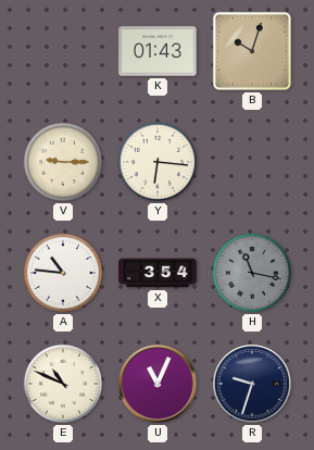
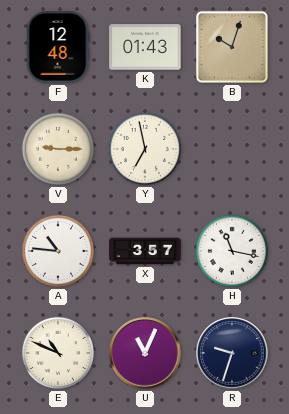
F: none -> 12:48
Y: 6:16 -> 6:58
X: 3:54 -> 3:57
H dial: grey -> white
